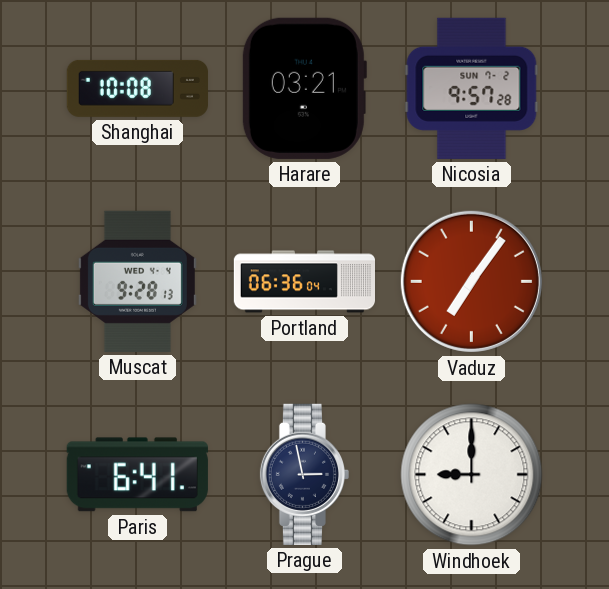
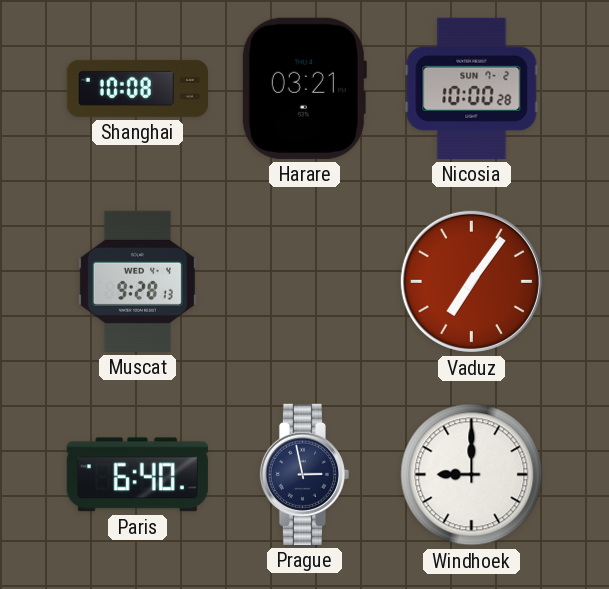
Nicosia: 9:57 -> 10:00
Portland: 06:36 -> none
Paris: 6:41 -> 6:40
